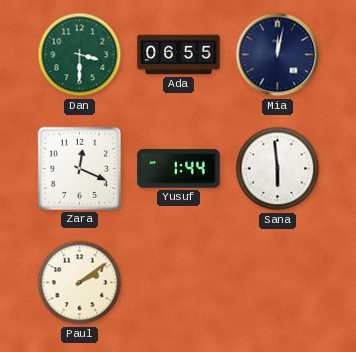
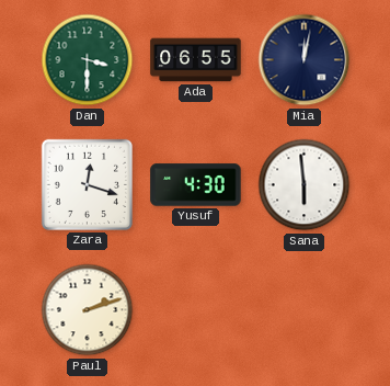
Zara: 12:19 -> 12:18
Yusuf: 1:44 -> 4:30
Paul: 2:09 -> 2:12
